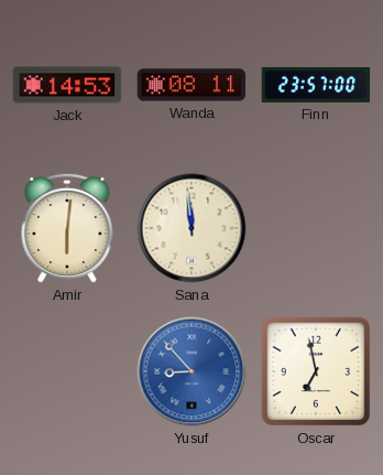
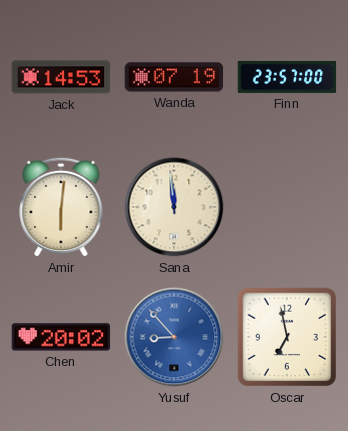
Wanda: 08:11 -> 07:19
Chen: none -> 20:02
